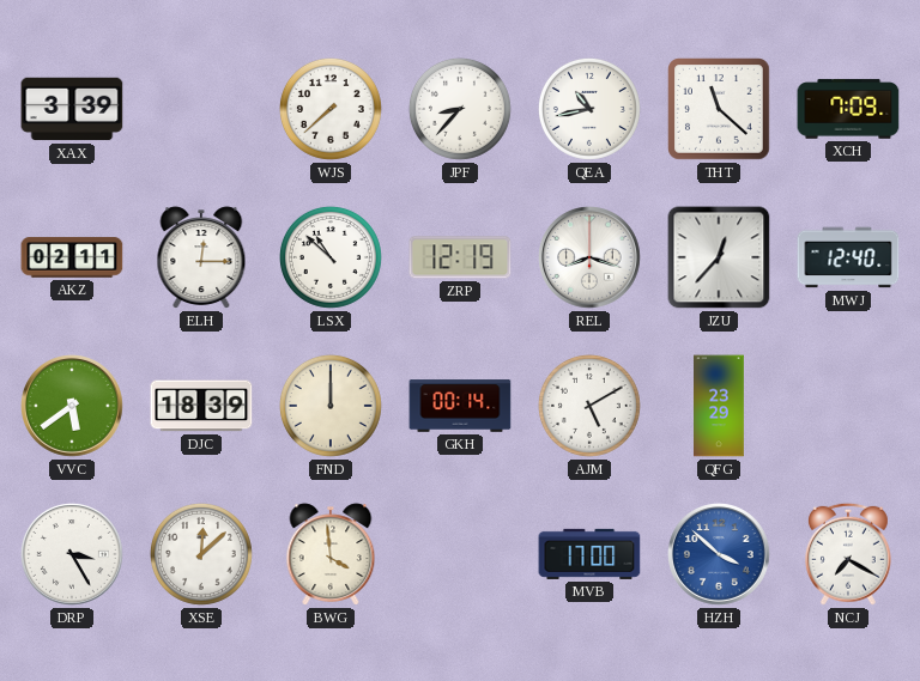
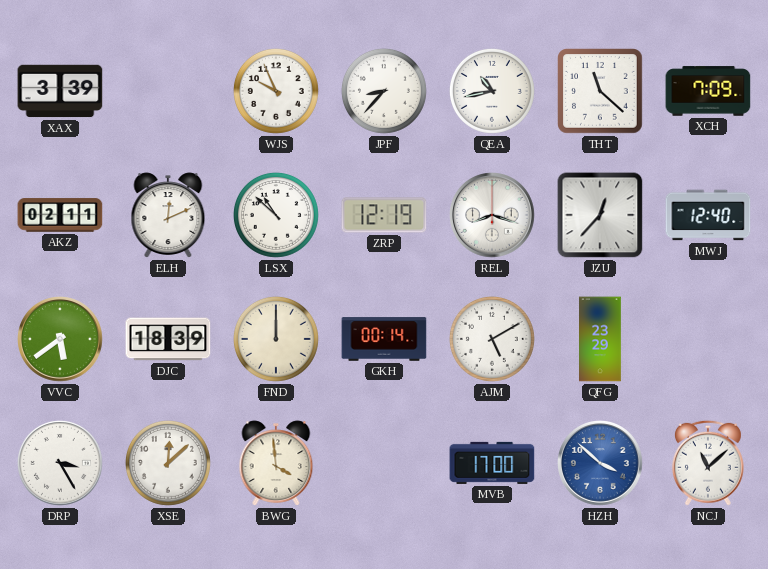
WJS: 7:38 -> 9:56
ELH: 12:15 -> 12:11
NCJ: 7:20 -> 11:08
